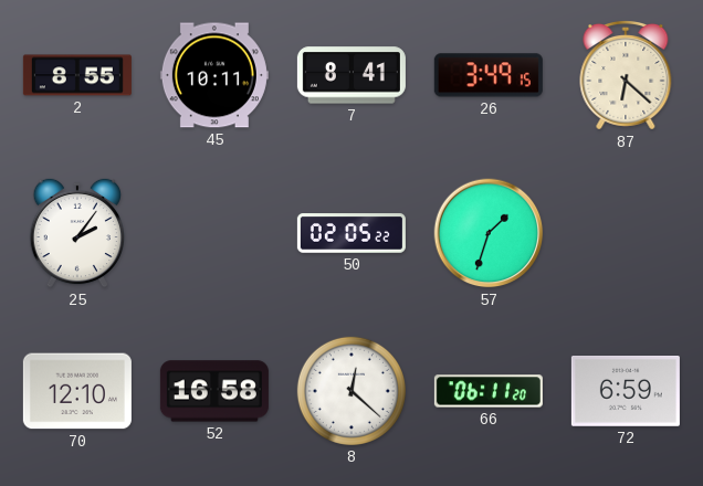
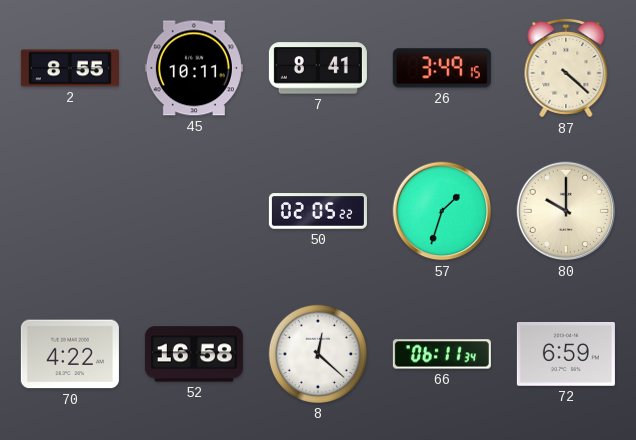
87: 6:22 -> 4:22
25: 2:06 -> none
80: none -> 10:00
70: 12:10 -> 4:22
66: 06:11:20 -> 06:11:34
